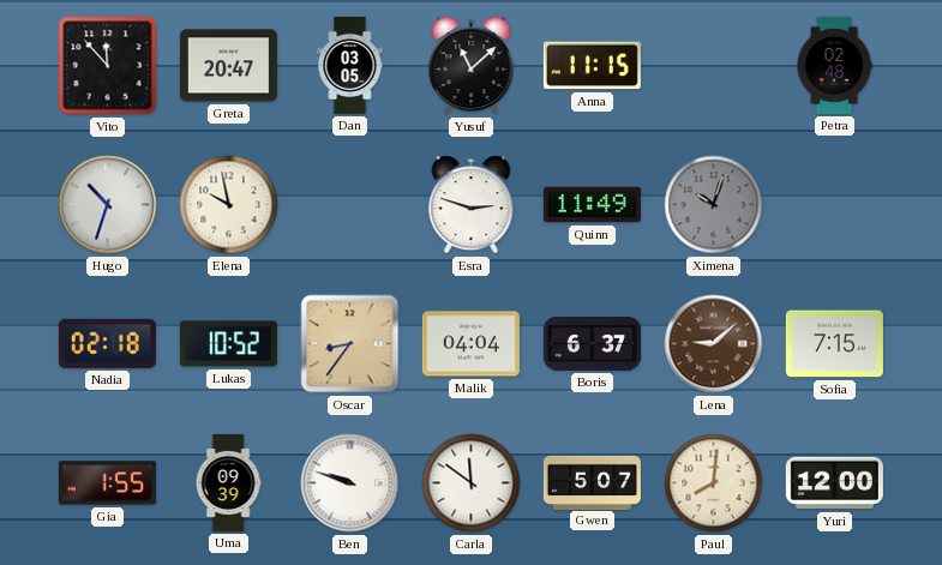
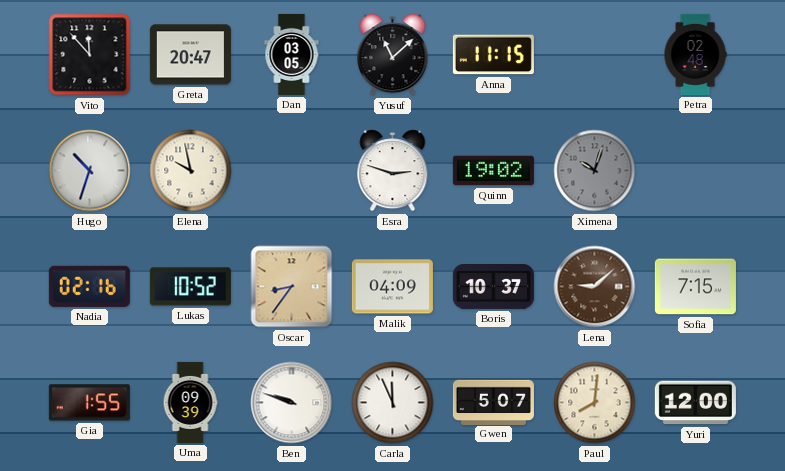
Quinn: 11:49 -> 19:02
Nadia: 02:18 -> 02:16
Malik: 04:04 -> 04:09
Boris: 6:37 -> 10:37
Carla: 11:51 -> 11:56
